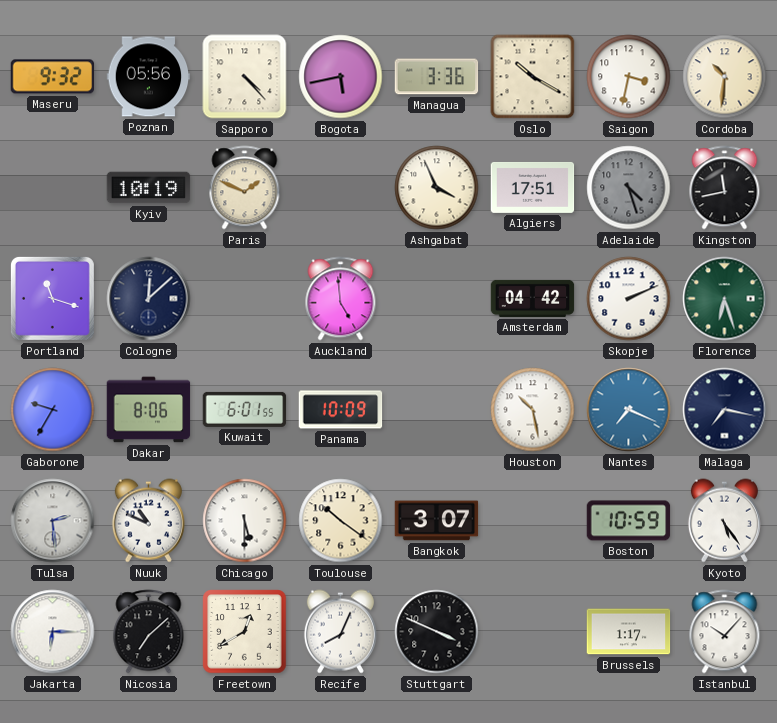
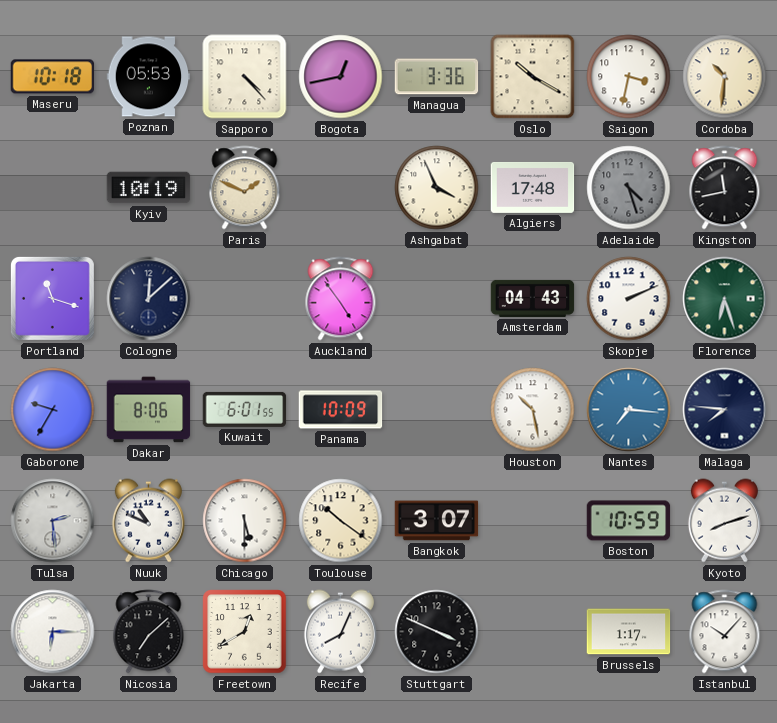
Maseru: 9:32 -> 10:18
Poznan: 05:56 -> 05:53
Bogota: 5:43 -> 12:43
Algiers: 17:51 -> 17:48
Auckland: 4:59 -> 4:54
Amsterdam: 04:42 -> 04:43
Nantes: 7:19 -> 7:16
Malaga: 7:17 -> 7:46
Kyoto: 5:24 -> 8:12
